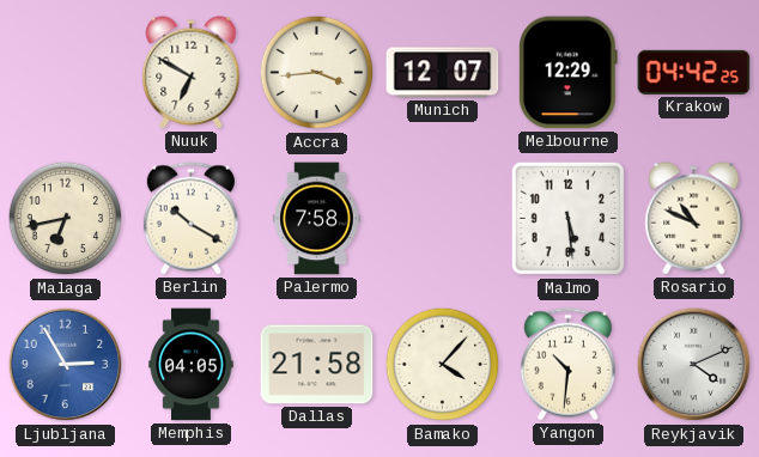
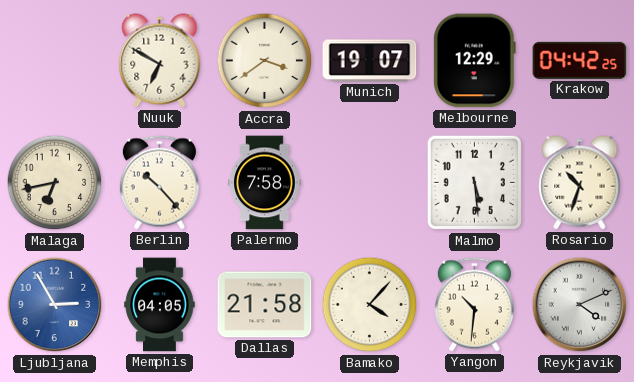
Accra: 3:44 -> 3:39
Munich: 12:07 -> 19:07
Berlin: 10:20 -> 10:23
Rosario: 10:49 -> 10:33
